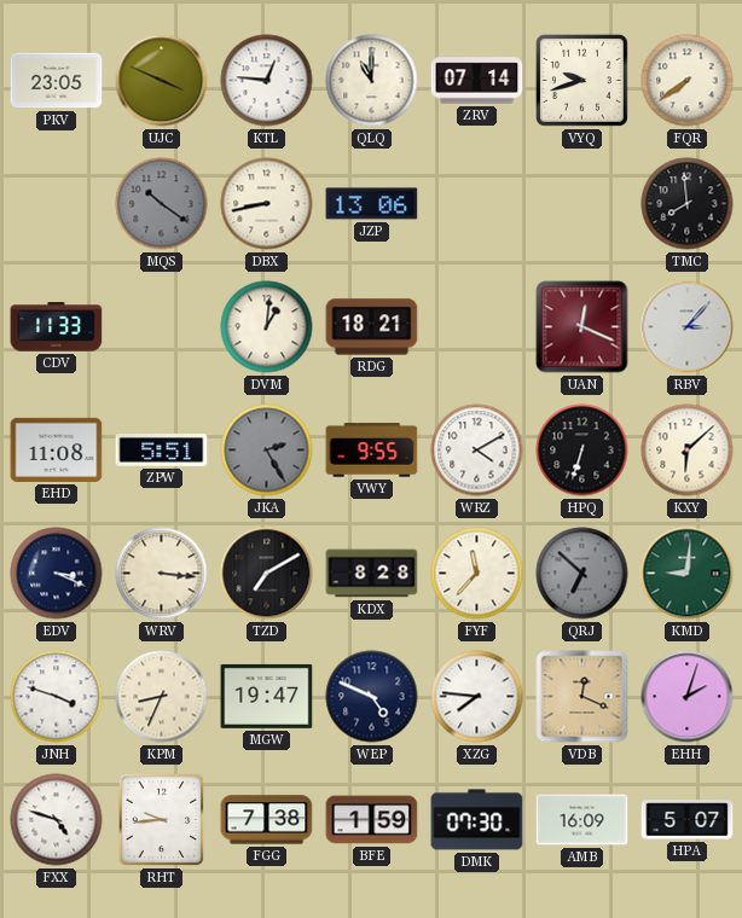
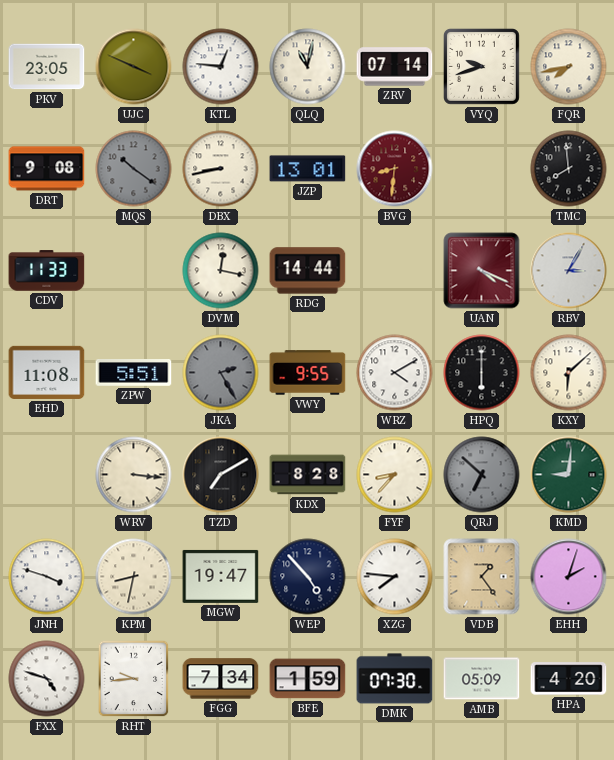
QLQ: 11:00 -> 11:02
FQR: 7:39 -> 7:43
DRT: none -> 9:08
JZP: 13:06 -> 13:01
BVG: none -> 8:31
DVM: 1:01 -> 12:17
RDG: 18:21 -> 14:44
UAN: 12:19 -> 4:19
RBV: 3:07 -> 3:05
HPQ: 6:33 -> 6:00
EDV: 3:19 -> none
FYF: 11:37 -> 8:37
KPM: 8:34 -> 8:32
WEP: 4:49 -> 4:53
VDB: 12:19 -> 1:24
FGG: 7:38 -> 7:34
AMB: 16:09 -> 05:09
HPA: 5:07 -> 4:20
